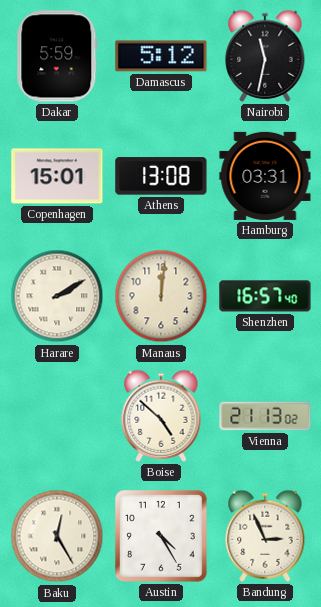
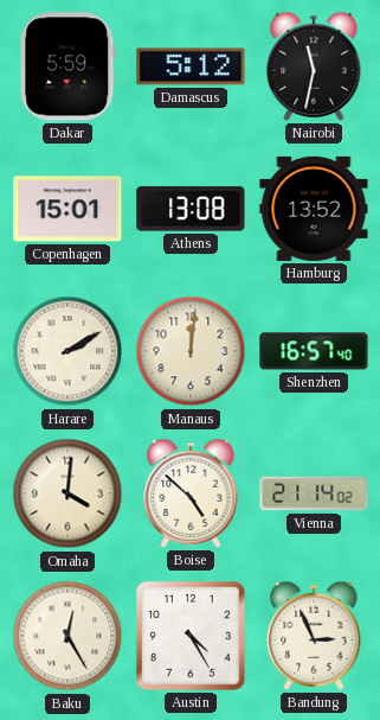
Hamburg: 03:31 -> 13:52
Omaha: none -> 4:01
Vienna: 21:13 -> 21:14
